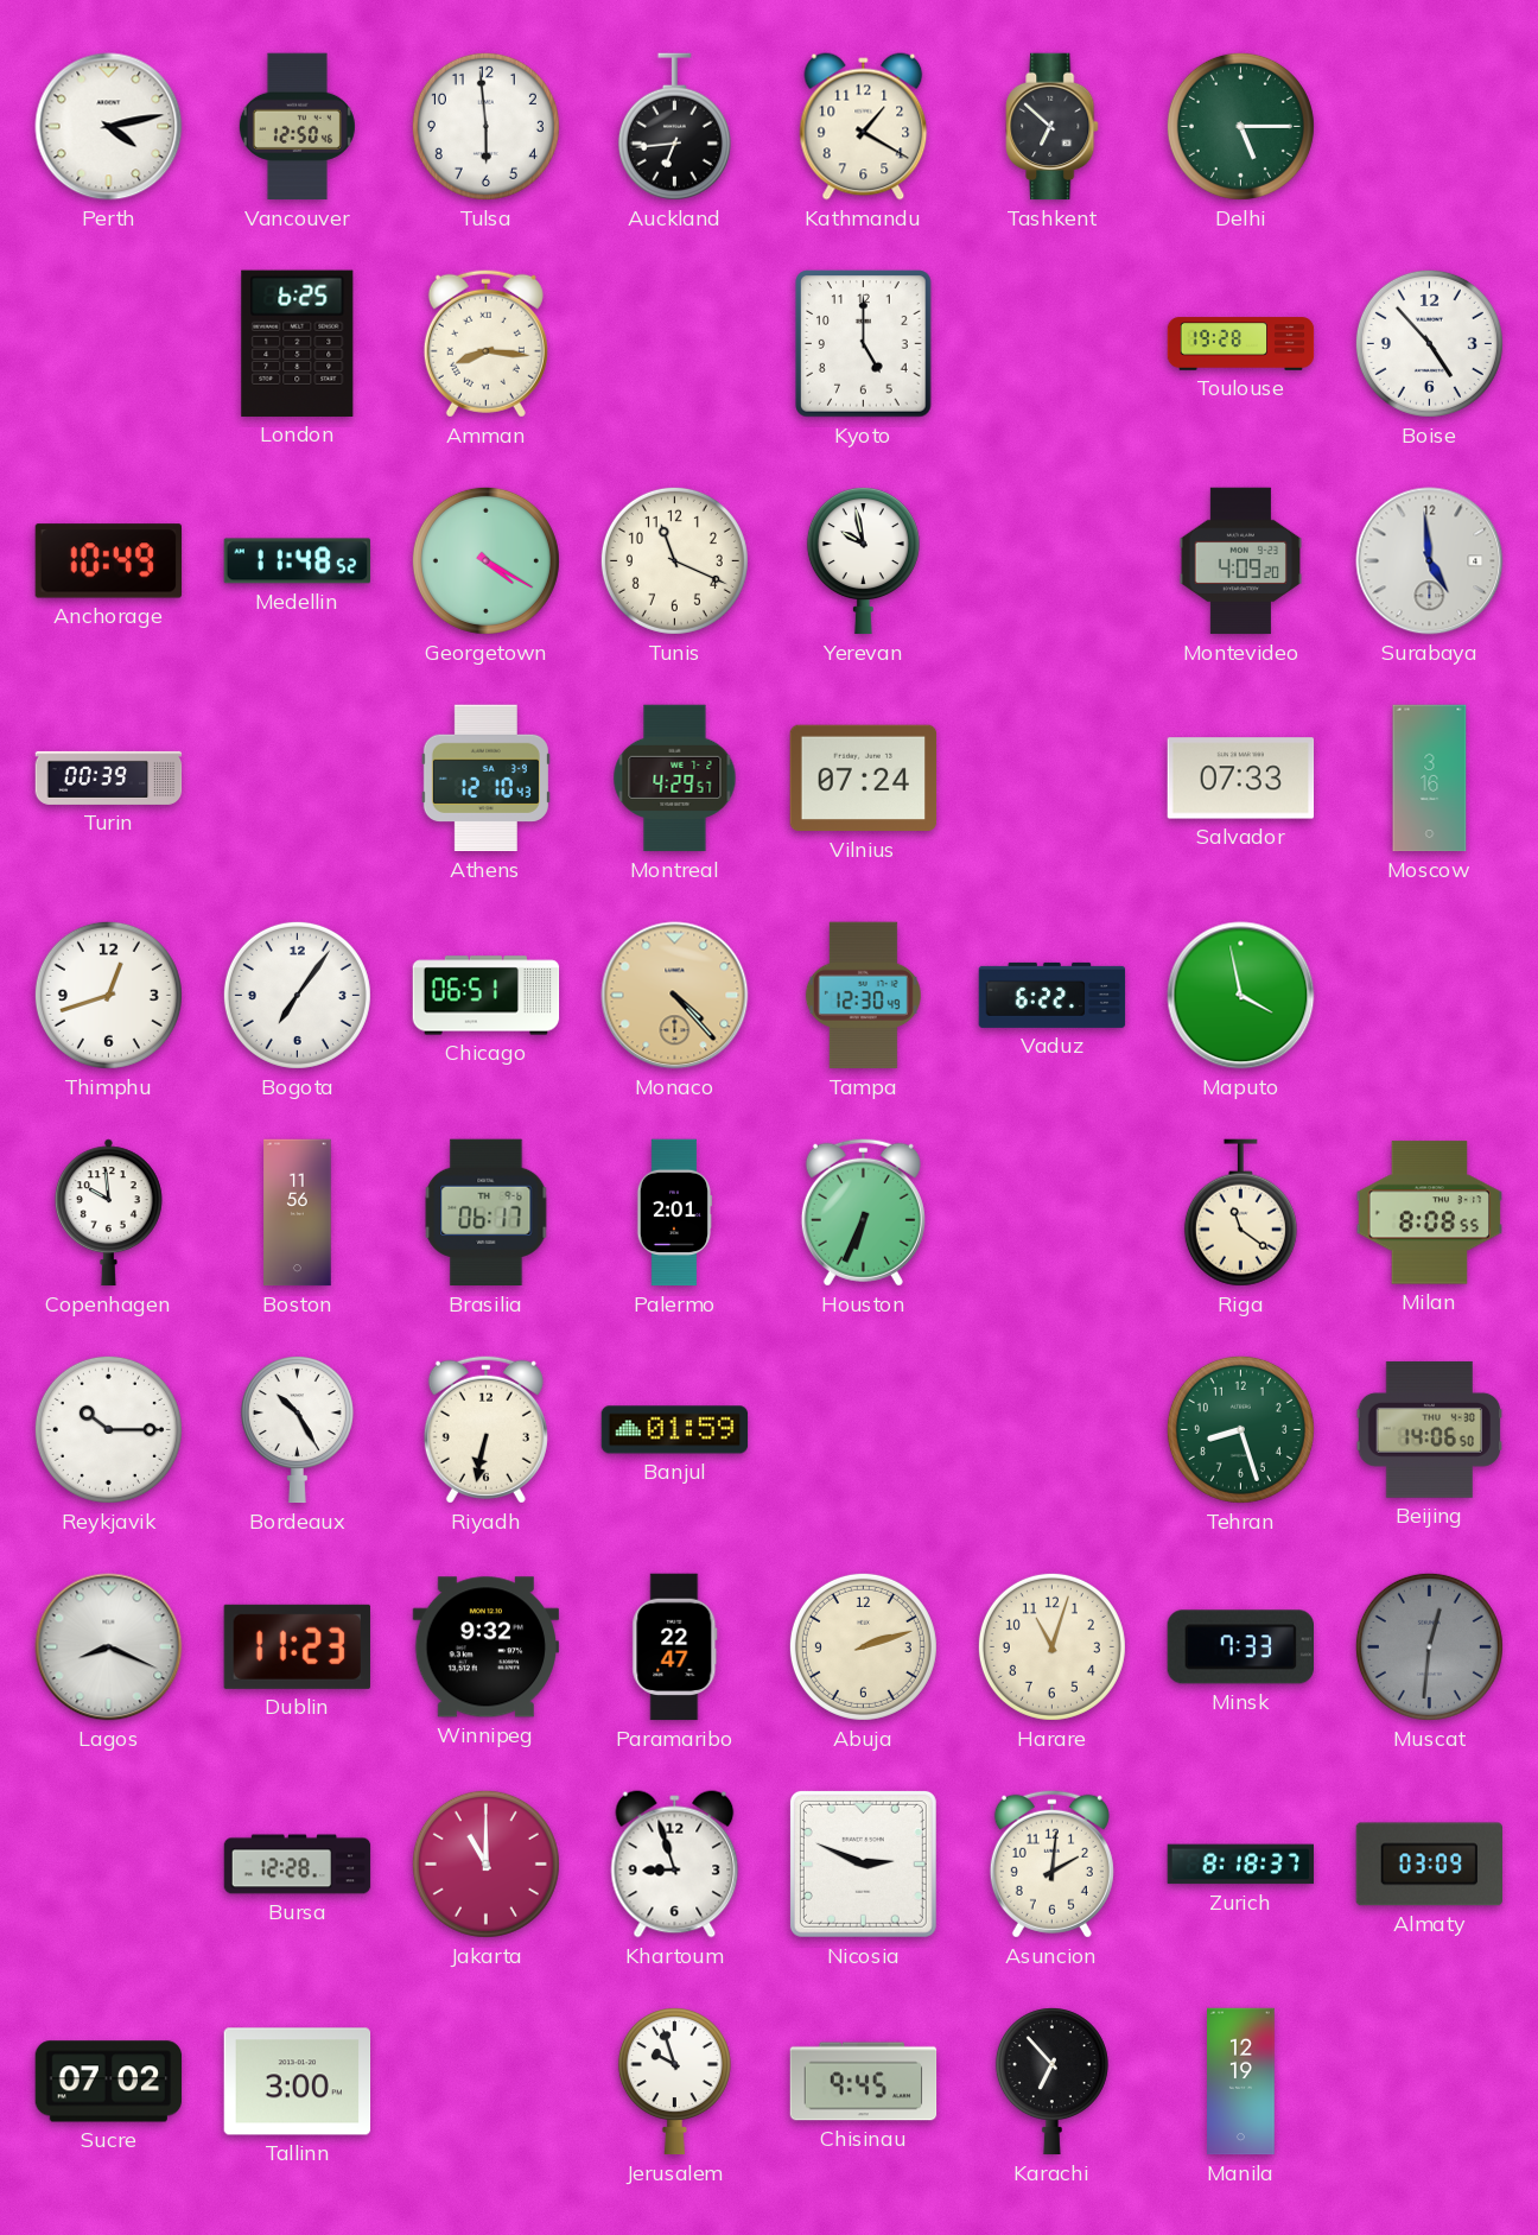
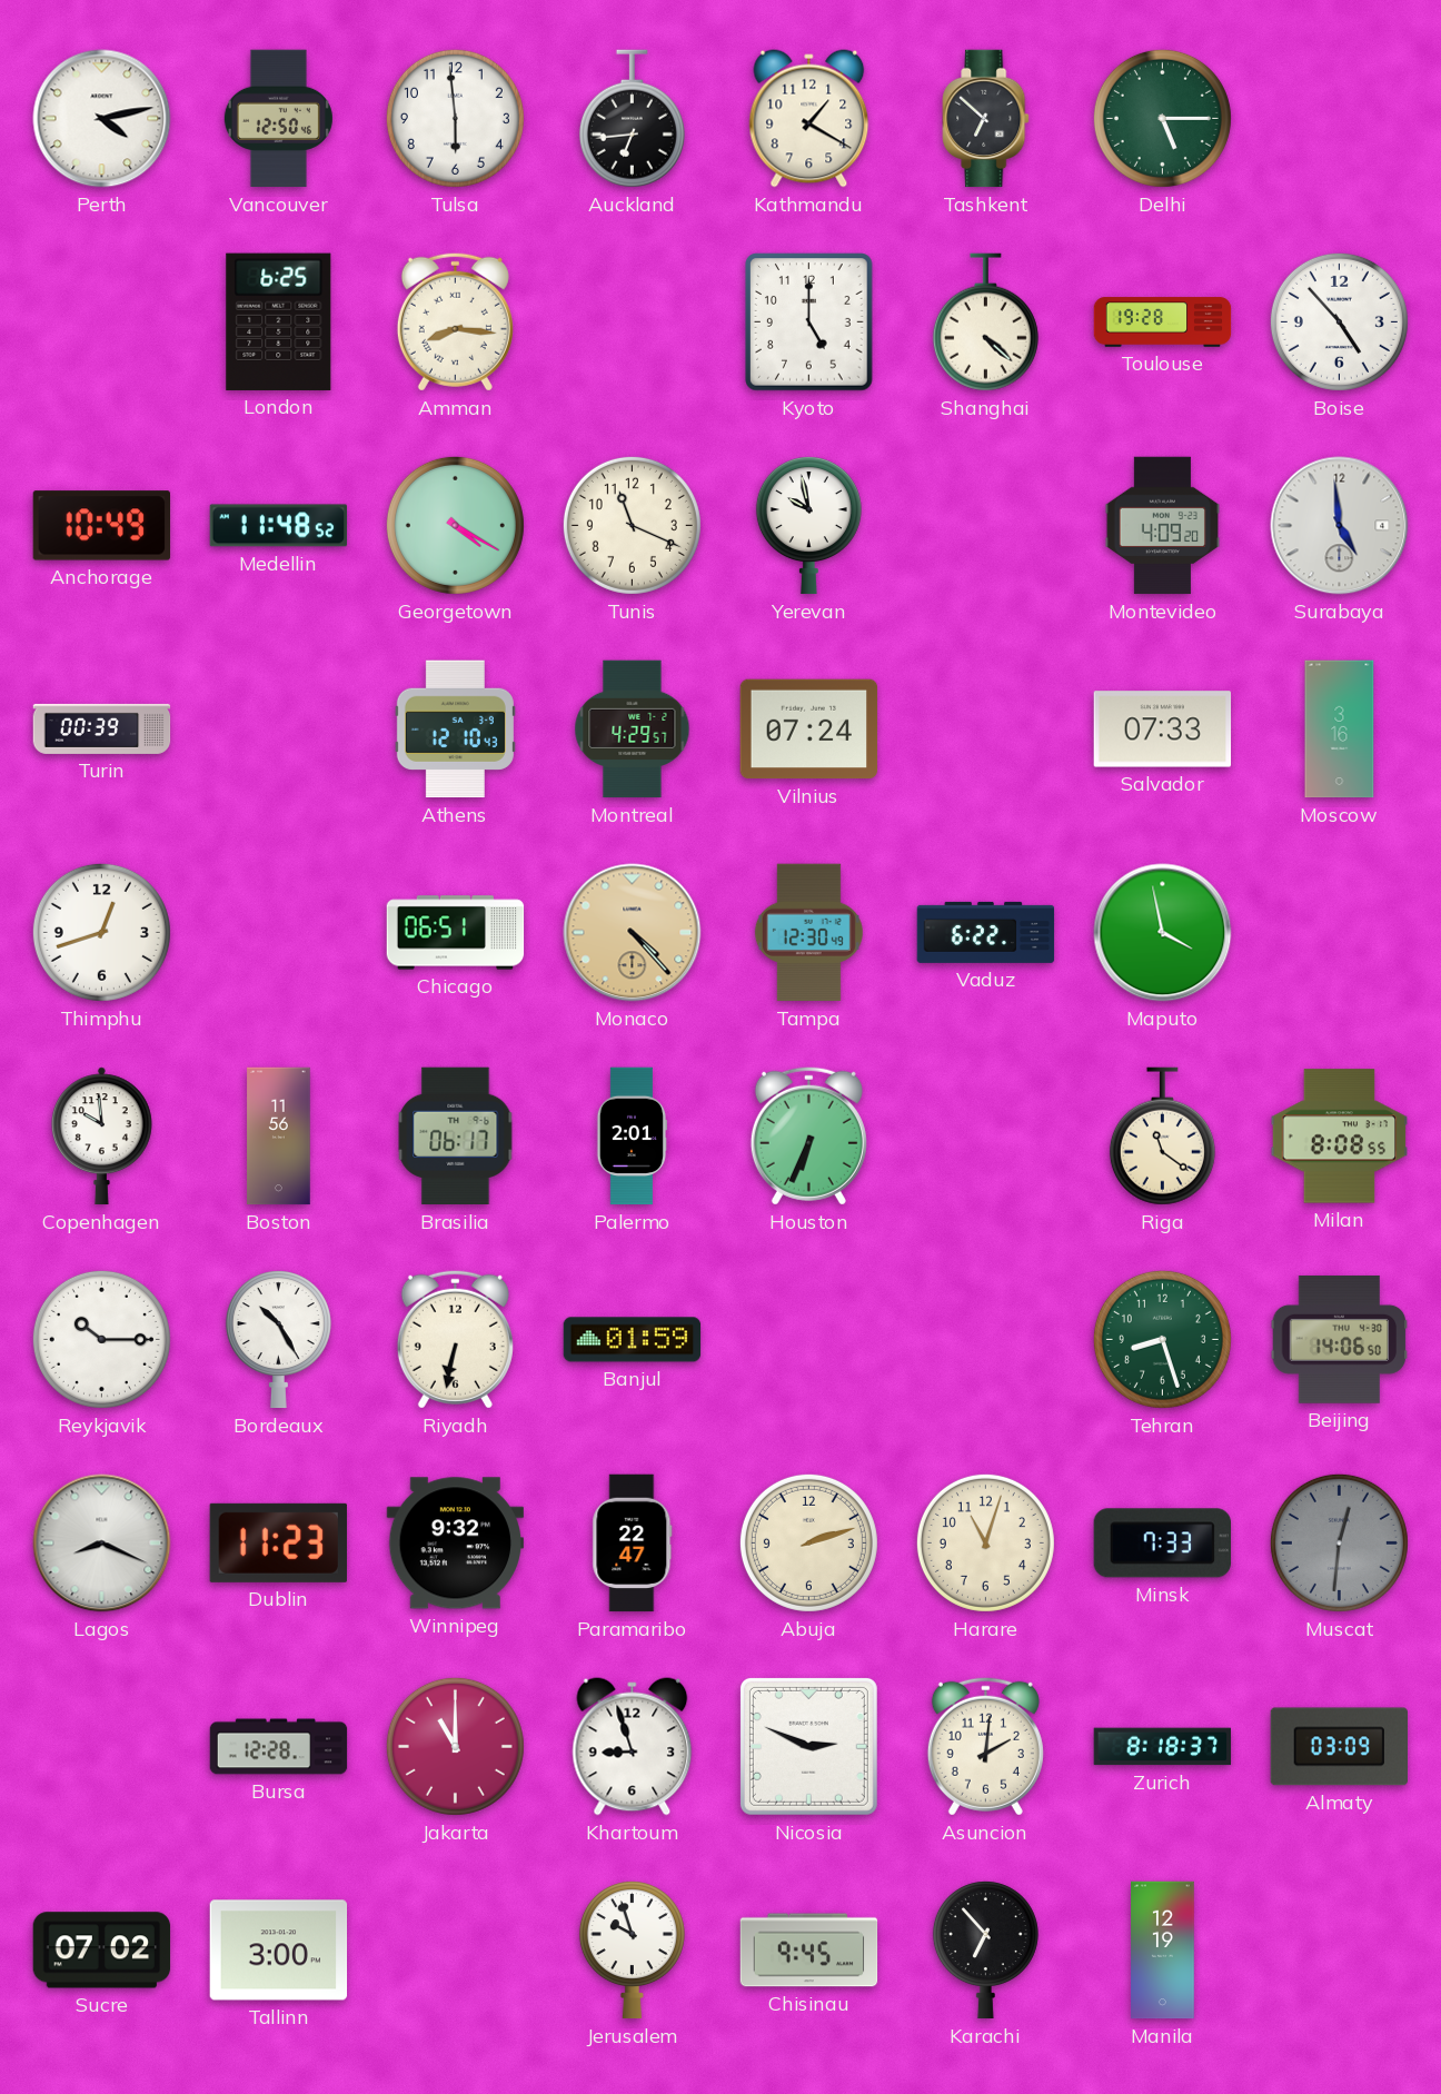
Shanghai: none -> 4:22
Bogota: 7:06 -> none
